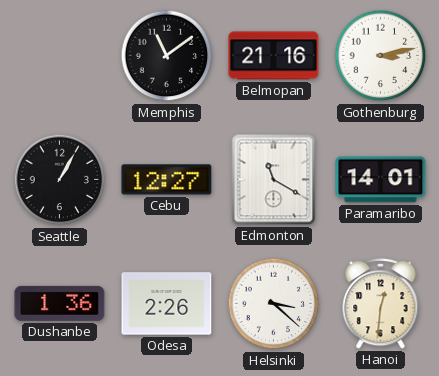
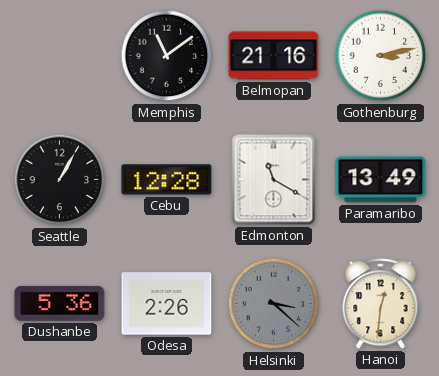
Cebu: 12:27 -> 12:28
Paramaribo: 14:01 -> 13:49
Dushanbe: 1:36 -> 5:36
Helsinki dial: white -> grey
